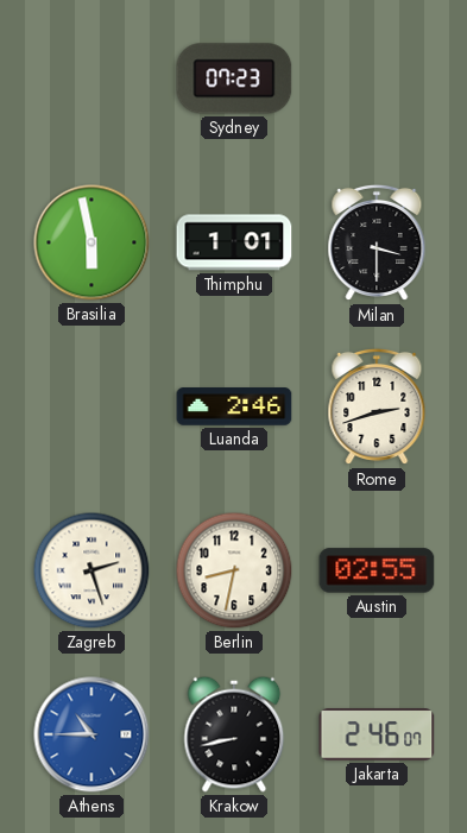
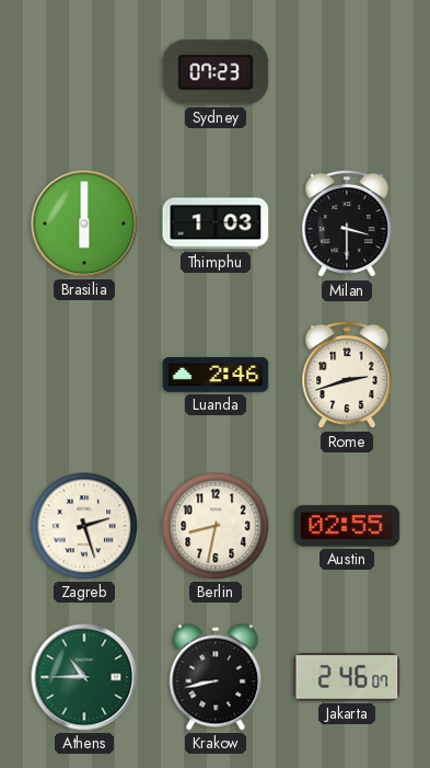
Brasilia: 5:58 -> 6:00
Thimphu: 1:01 -> 1:03
Athens dial: blue -> green
